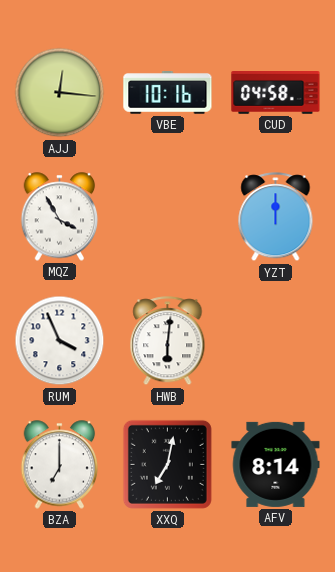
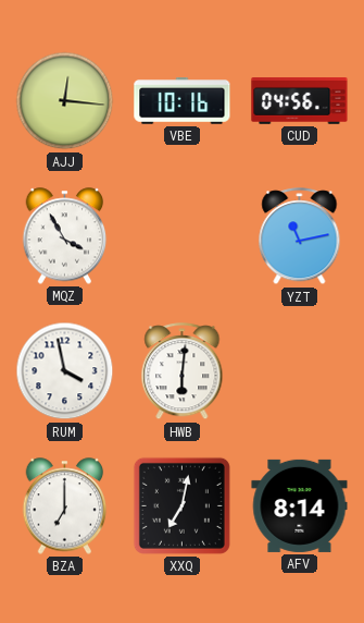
CUD: 04:58 -> 04:56
YZT: 12:00 -> 11:13
RUM: 3:56 -> 3:58
